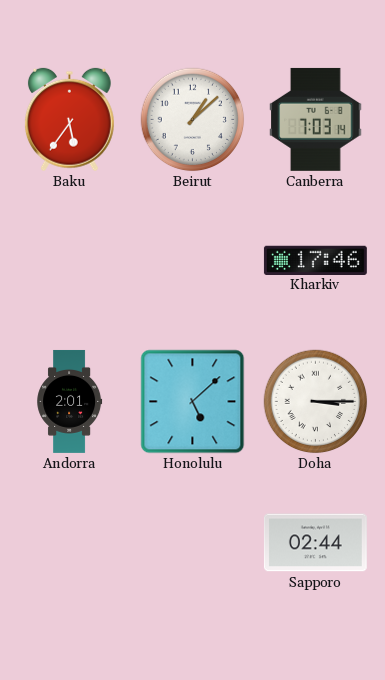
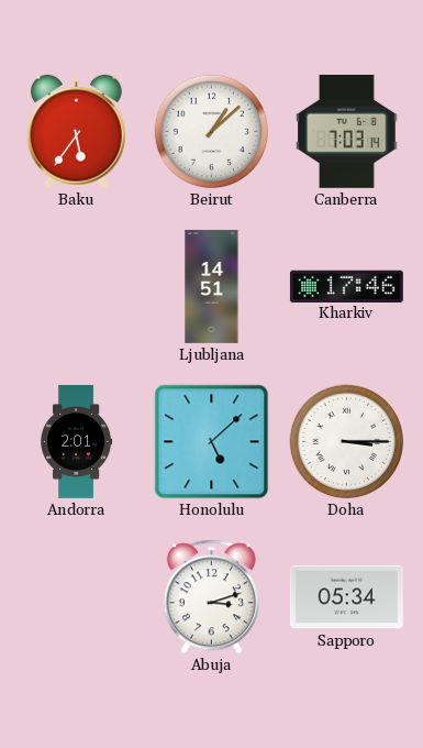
Ljubljana: none -> 14:51
Abuja: none -> 3:12
Sapporo: 02:44 -> 05:34
